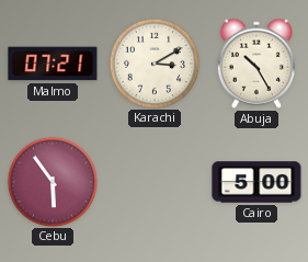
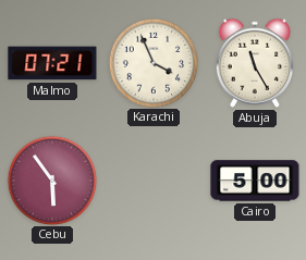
Karachi: 3:10 -> 3:56
Abuja: 10:25 -> 11:25
